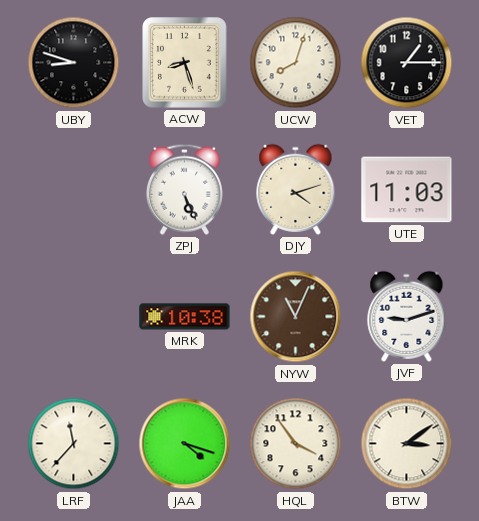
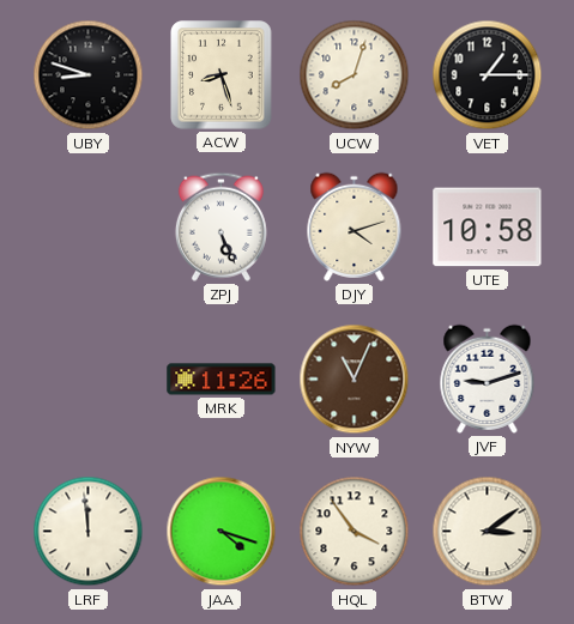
UTE: 11:03 -> 10:58
MRK: 10:38 -> 11:26
LRF: 11:37 -> 11:59
